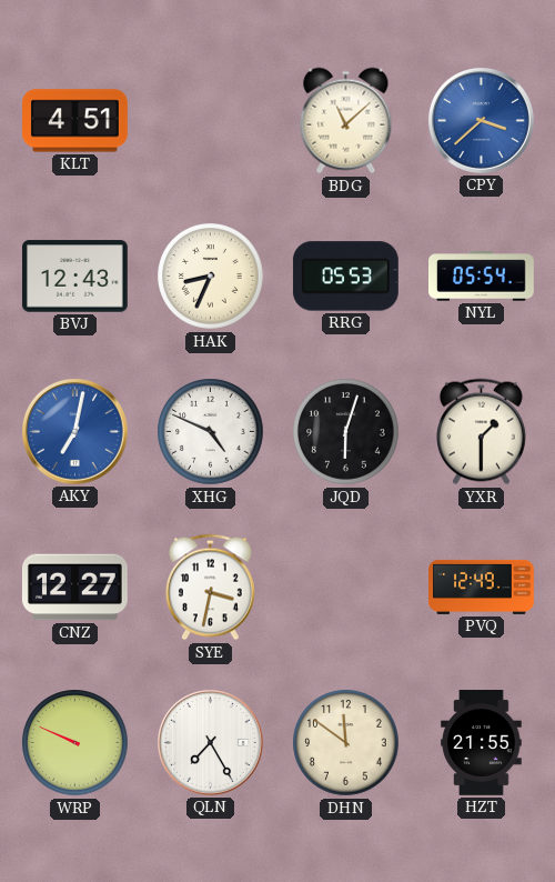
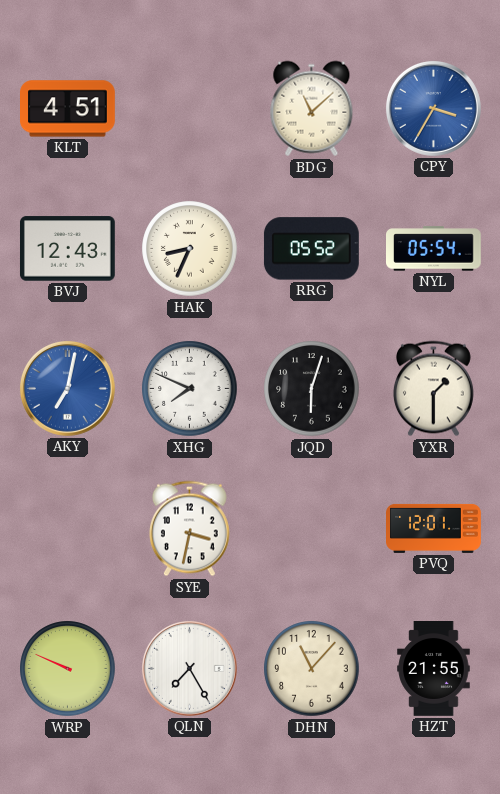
CPY: 3:38 -> 3:35
RRG: 05:53 -> 05:52
XHG: 4:49 -> 7:49
CNZ: 12:27 -> none
PVQ: 12:49 -> 12:01
DHN: 11:51 -> 11:07
